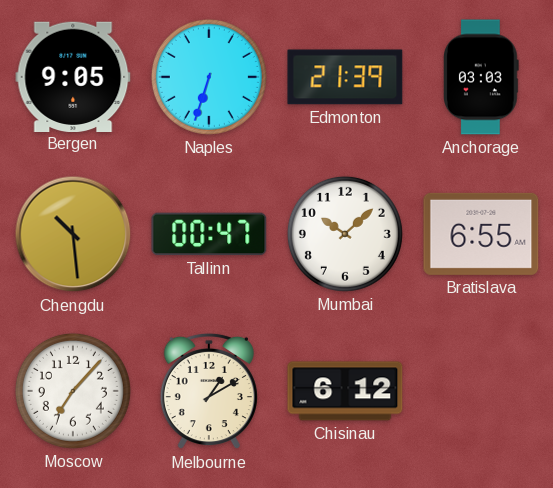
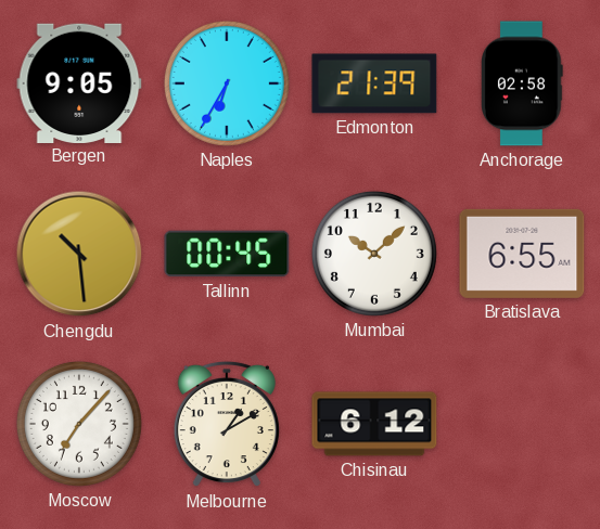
Naples: 6:33 -> 6:35
Anchorage: 03:03 -> 02:58
Tallinn: 00:47 -> 00:45
